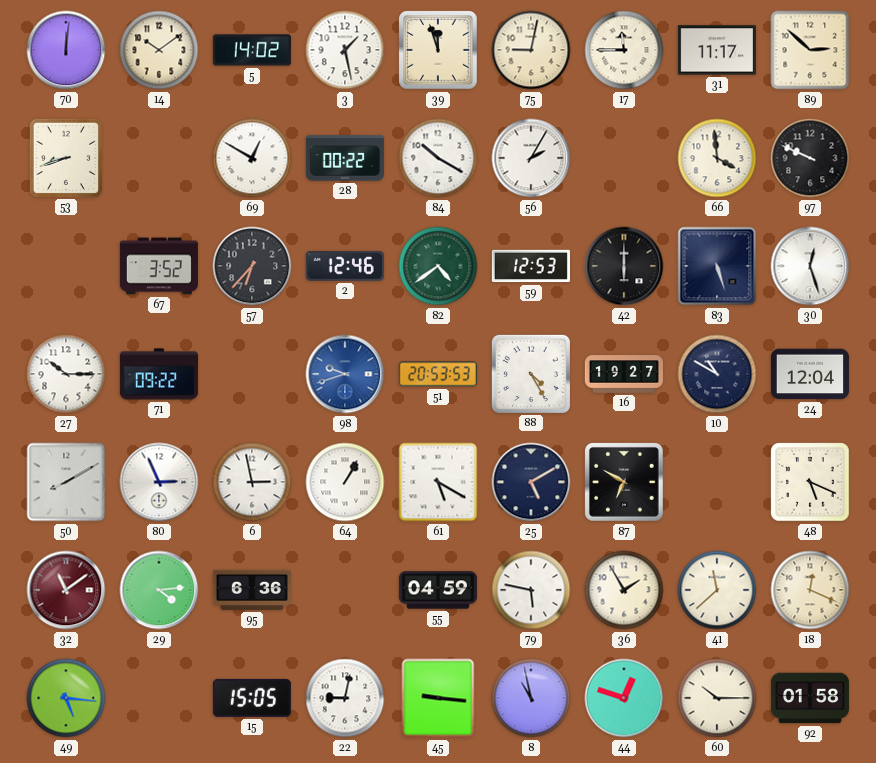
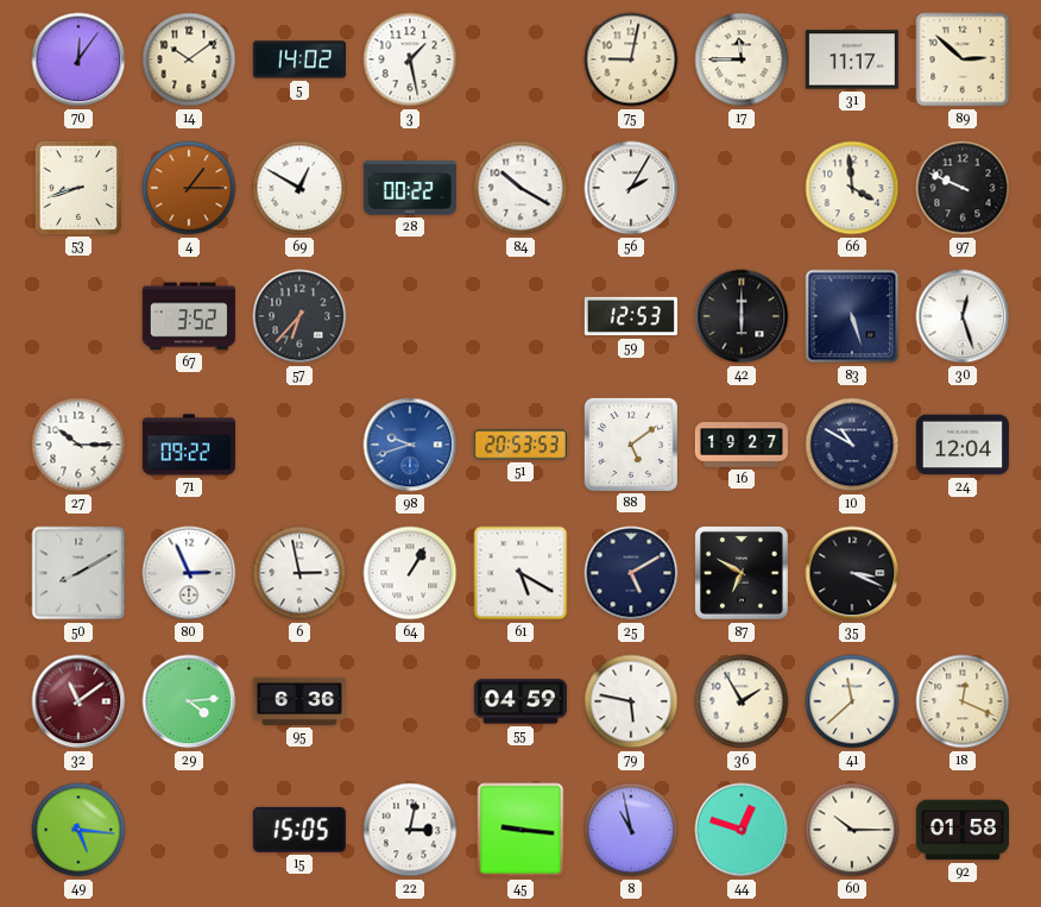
70: 12:01 -> 12:06
39: 11:57 -> none
4: none -> 1:15
2: 12:46 -> none
82: 4:39 -> none
88: 4:25 -> 5:09
35: none -> 3:19
48: 5:19 -> none
22: 9:02 -> 3:02
